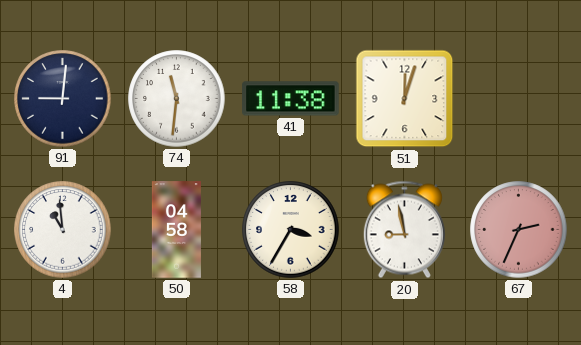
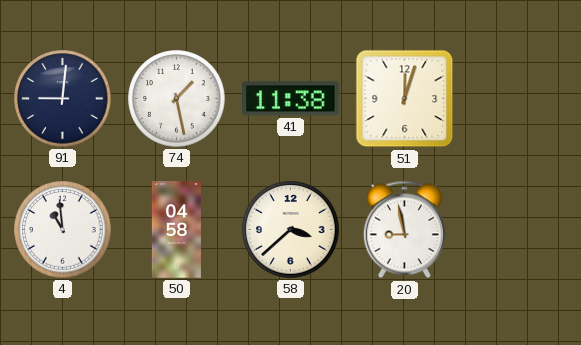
74: 11:31 -> 1:28
58: 3:35 -> 3:38
67: 2:34 -> none
